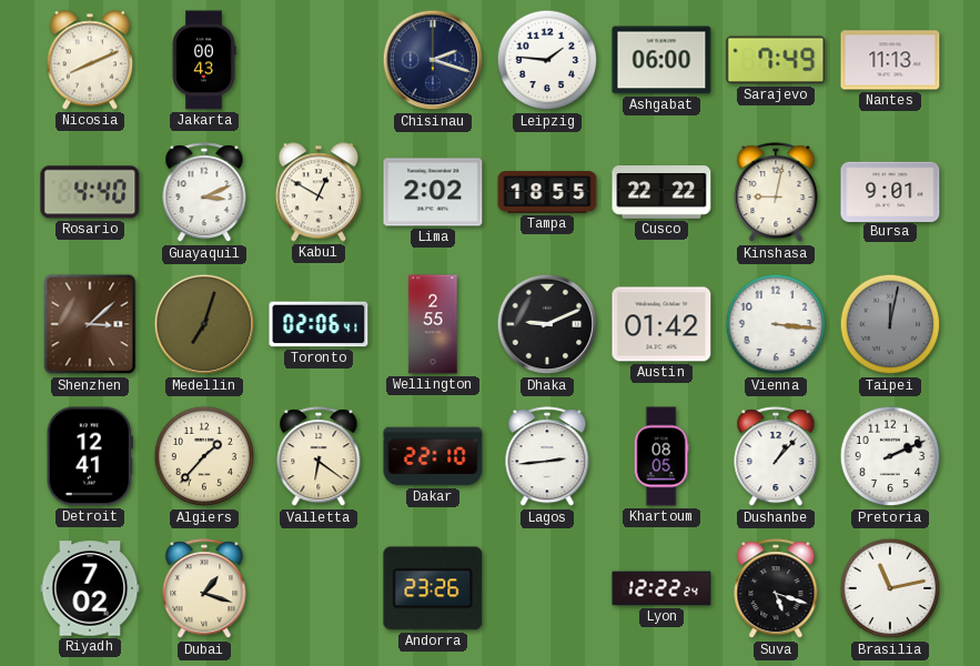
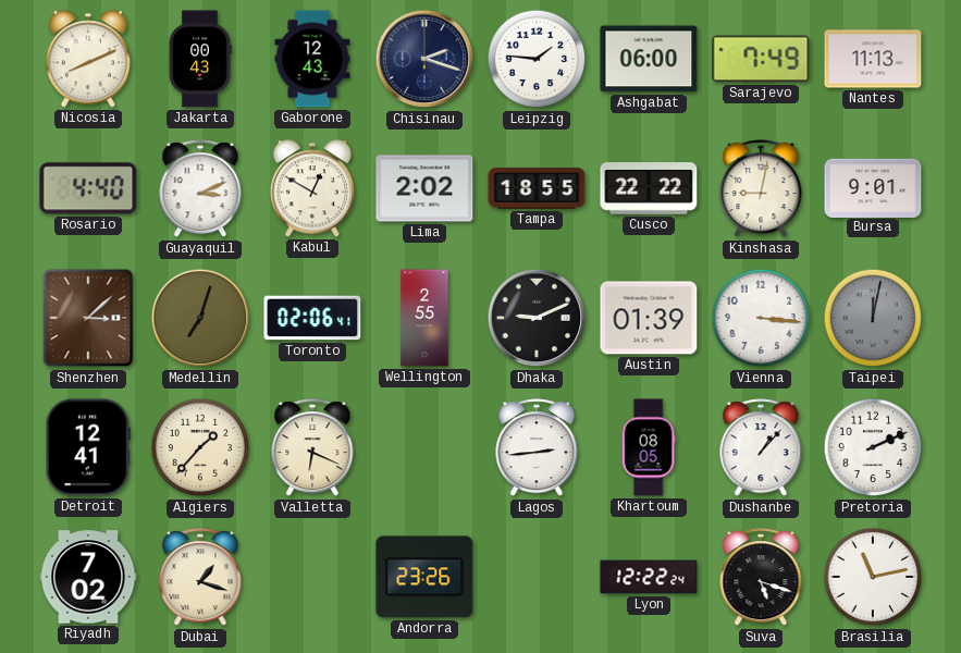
Gaborone: none -> 12:43
Austin: 01:42 -> 01:39
Valletta: 6:21 -> 6:19
Dakar: 22:10 -> none
